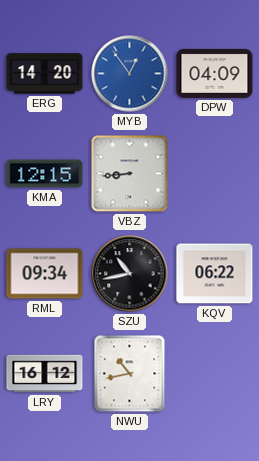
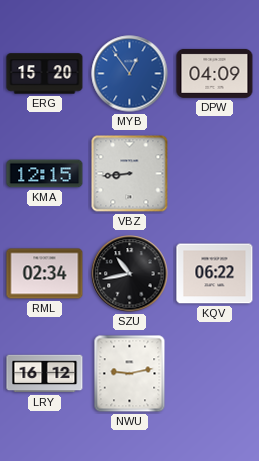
ERG: 14:20 -> 15:20
RML: 09:34 -> 02:34
NWU: 10:43 -> 9:13
